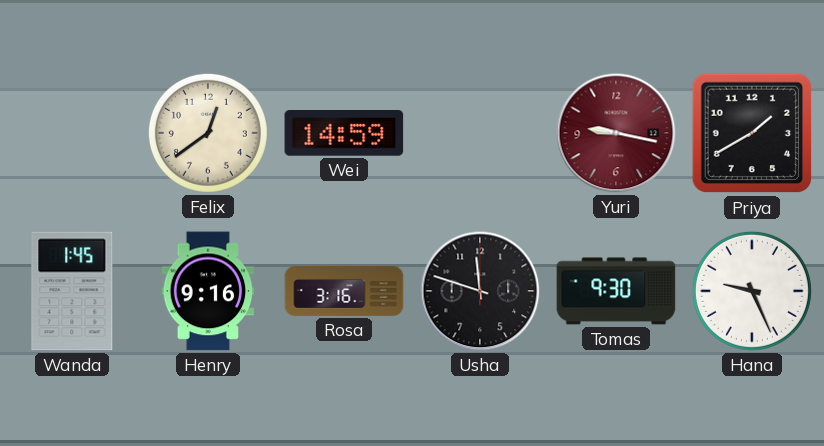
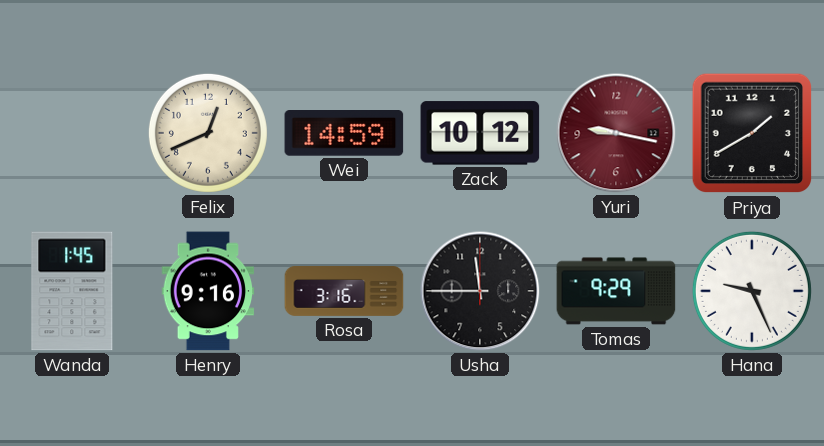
Felix: 12:39 -> 12:41
Zack: none -> 10:12
Usha: 11:48 -> 11:45
Tomas: 9:30 -> 9:29
